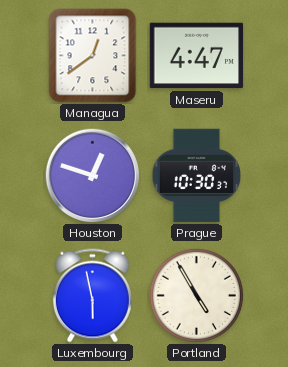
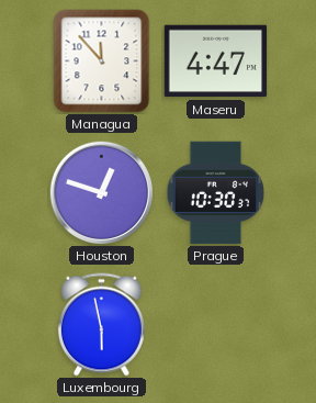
Managua: 12:39 -> 11:53
Portland: 4:55 -> none
